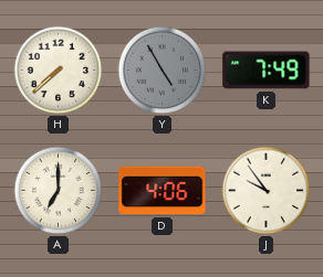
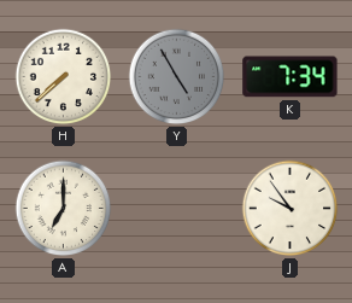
K: 7:49 -> 7:34
D: 4:06 -> none
